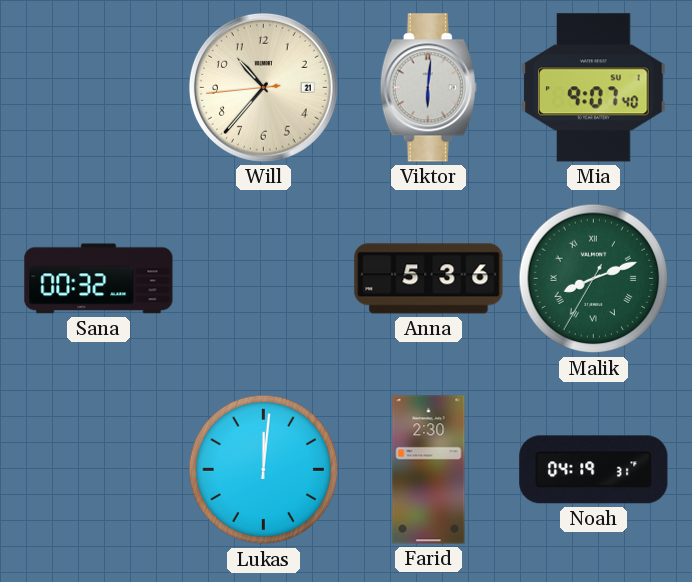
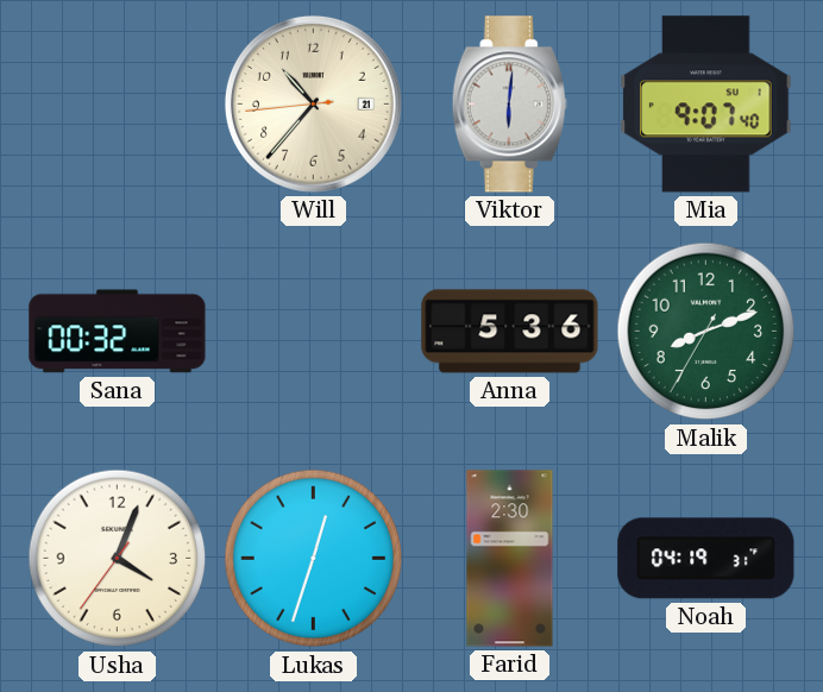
Malik numerals: Roman -> Arabic
Usha: none -> 4:03
Lukas: 12:01 -> 12:33
